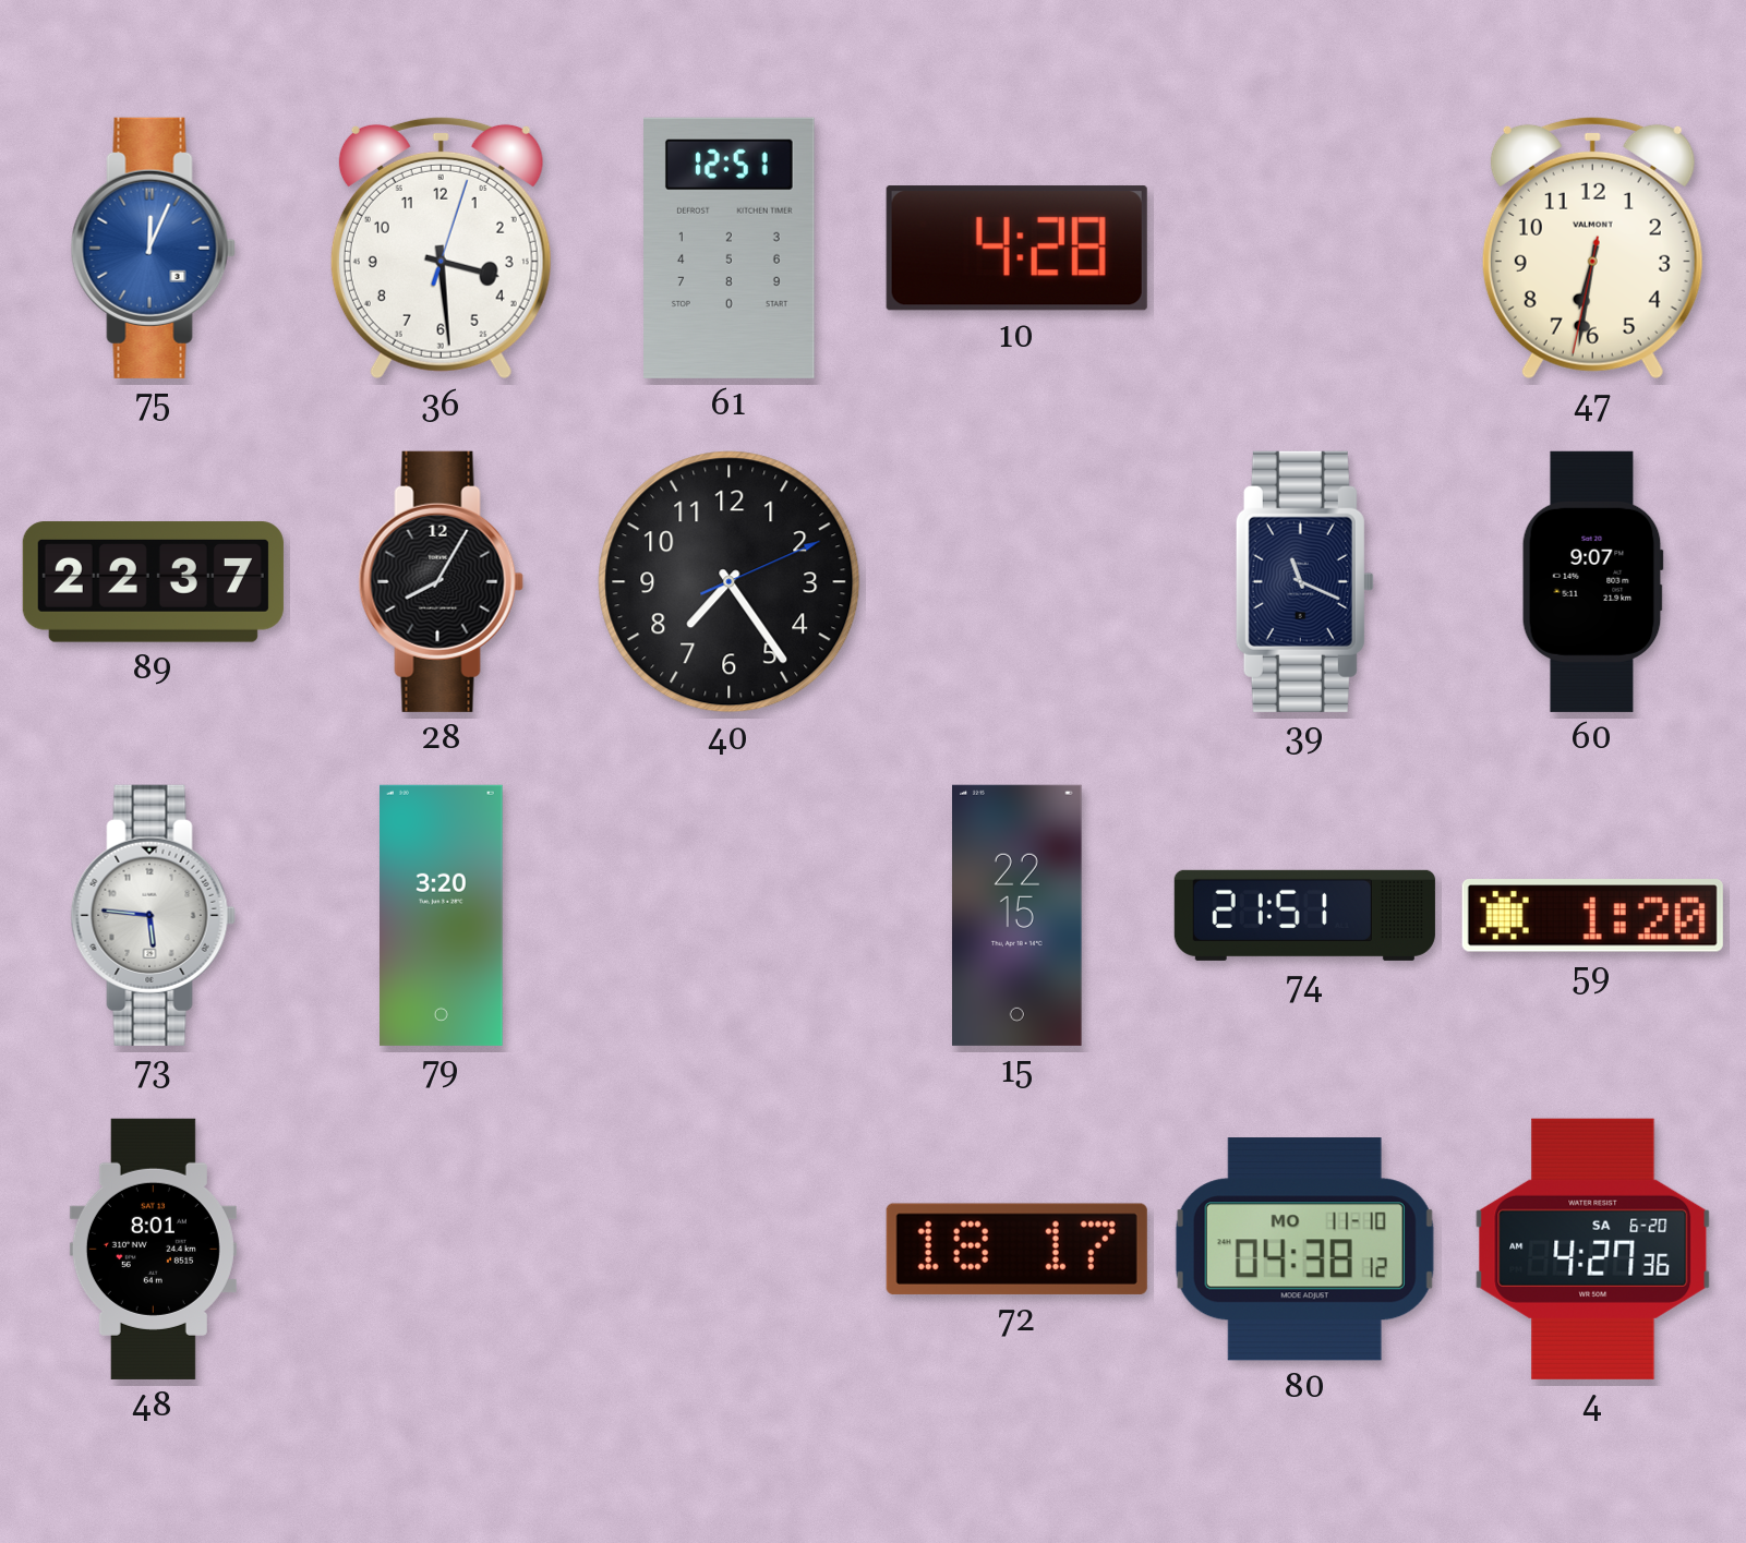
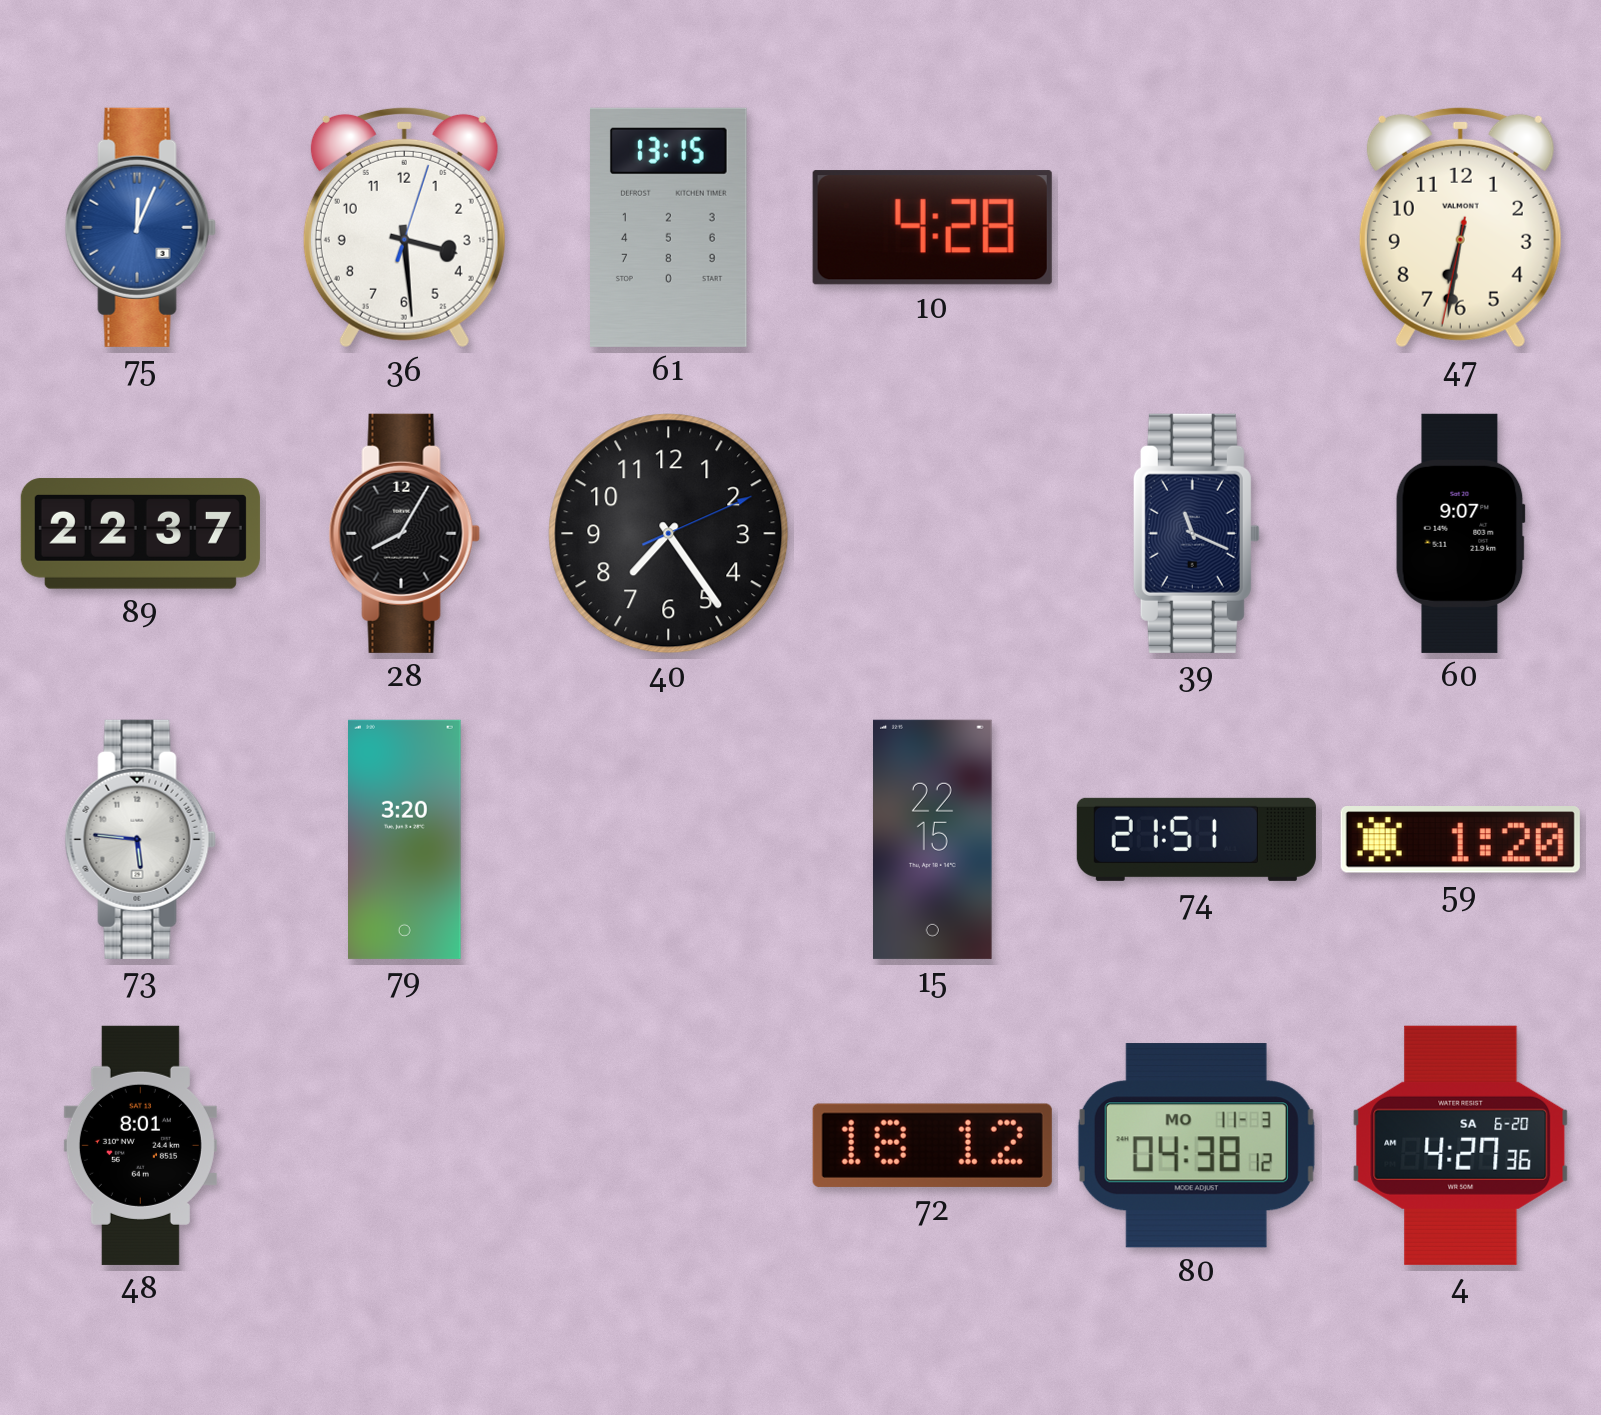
61: 12:51 -> 13:15
72: 18:17 -> 18:12
80 date: MO 11-10 -> MO 11-3
